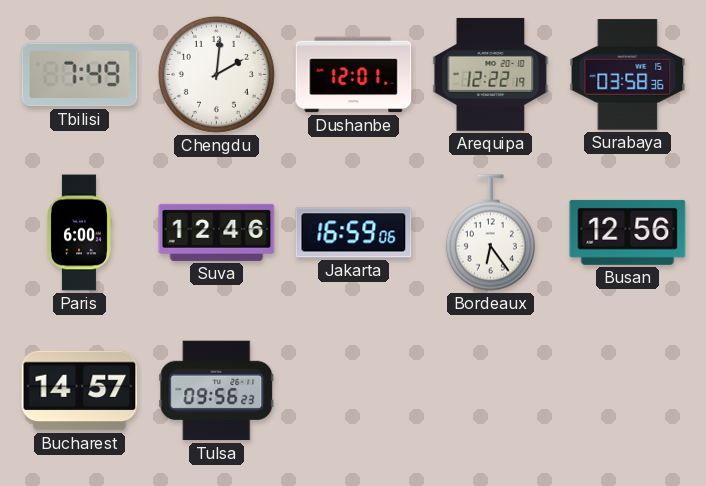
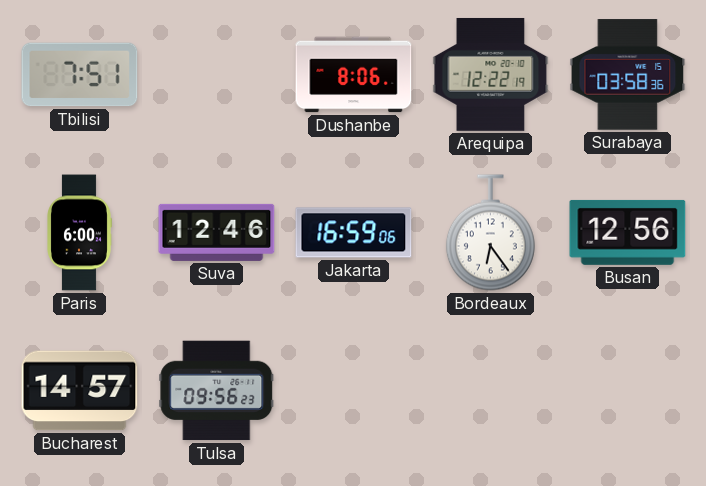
Tbilisi: 7:49 -> 7:51
Chengdu: 2:01 -> none
Dushanbe: 12:01 -> 8:06
